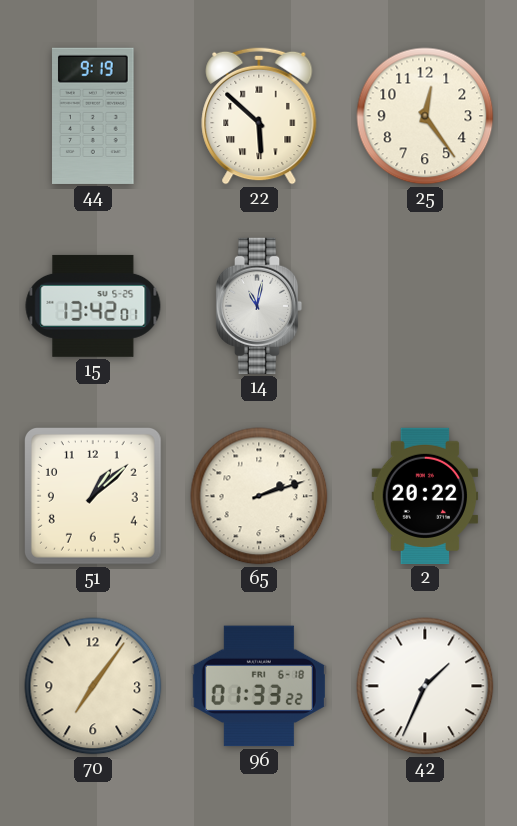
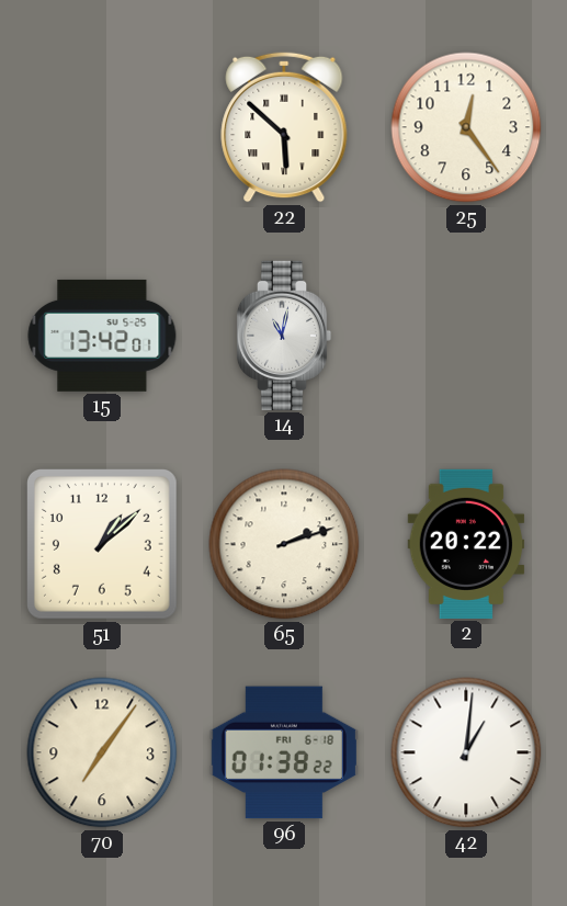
44: 9:19 -> none
96: 01:33 -> 01:38
42: 1:34 -> 1:01
